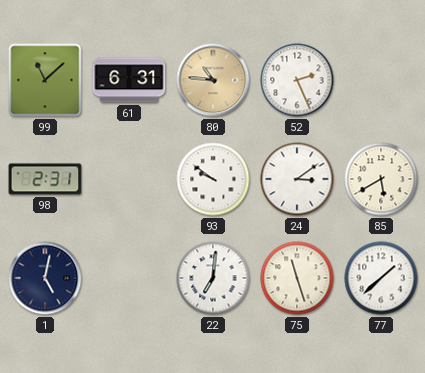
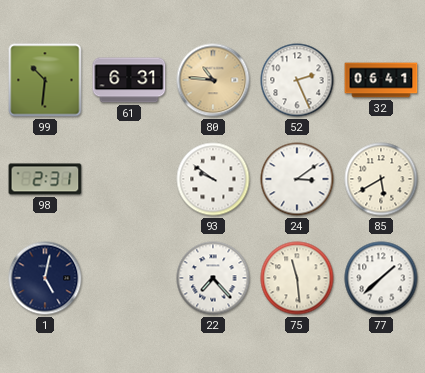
99: 11:08 -> 10:31
32: none -> 06:41
22: 7:01 -> 7:23
75: 11:27 -> 11:29
